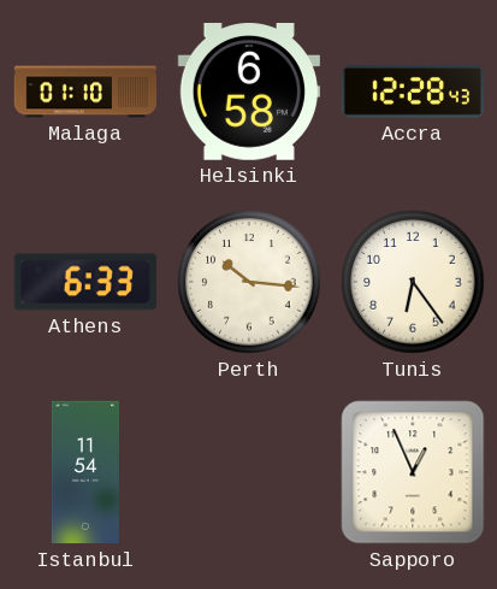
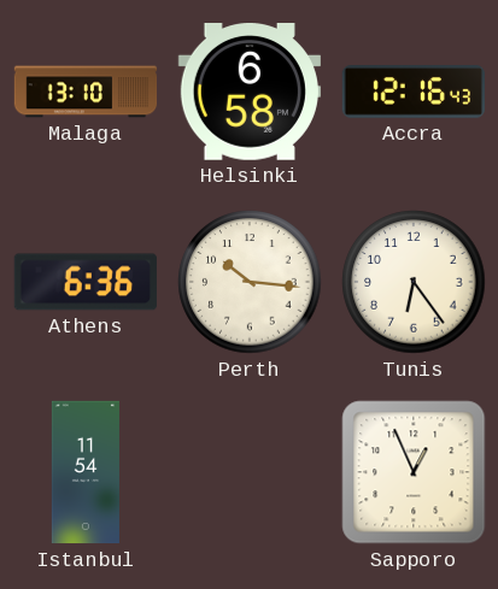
Malaga: 01:10 -> 13:10
Accra: 12:28 -> 12:16
Athens: 6:33 -> 6:36
